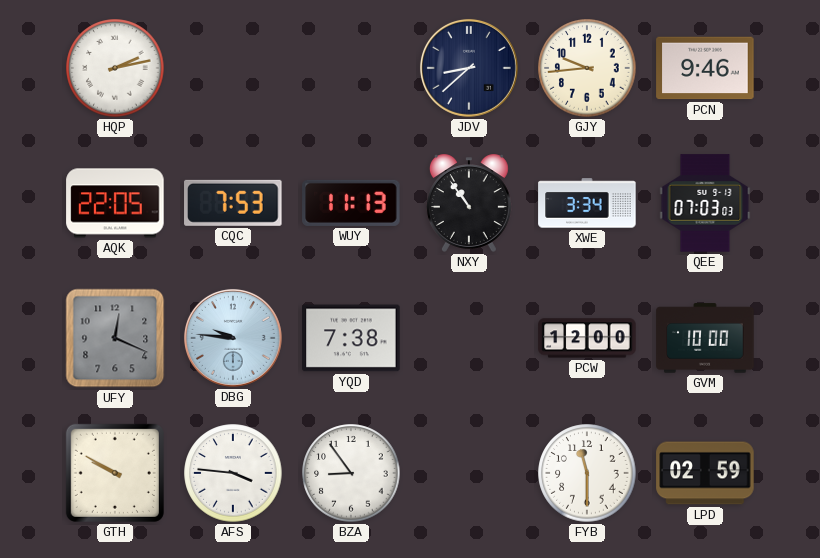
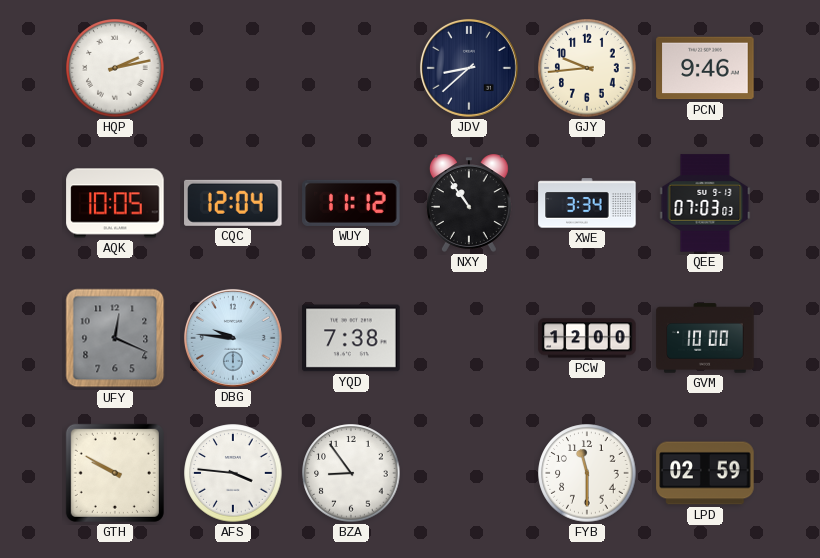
AQK: 22:05 -> 10:05
CQC: 7:53 -> 12:04
WUY: 11:13 -> 11:12
